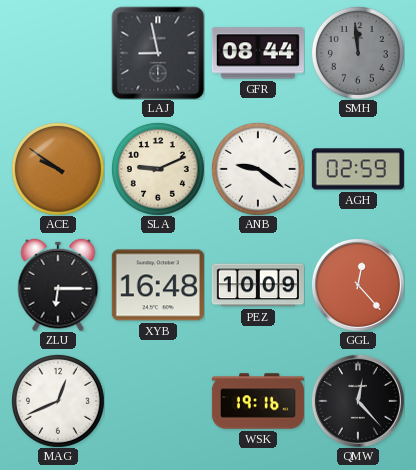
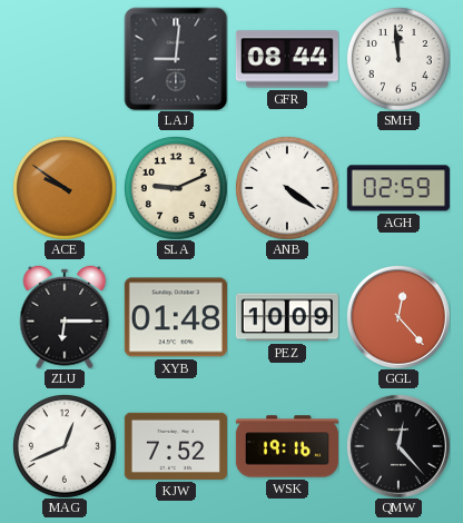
LAJ: 8:58 -> 9:01
SMH dial: grey -> white
ANB: 9:21 -> 4:21
XYB: 16:48 -> 01:48
KJW: none -> 7:52
